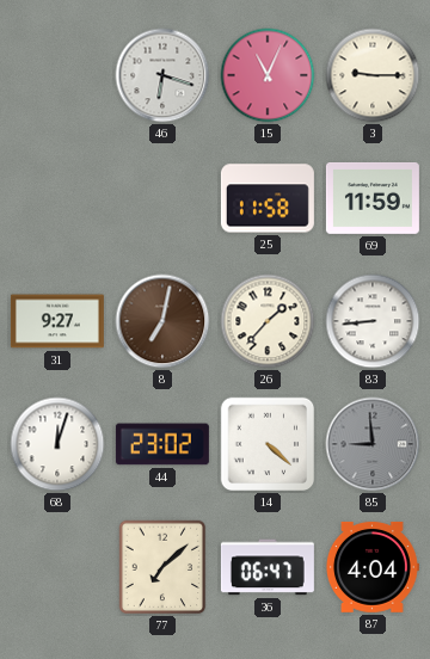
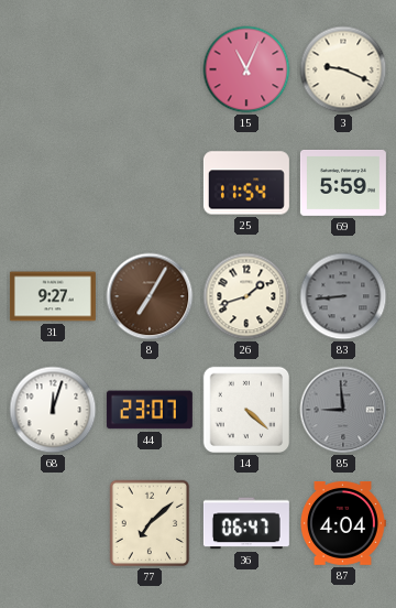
46: 6:18 -> none
3: 9:15 -> 9:19
25: 11:58 -> 11:54
69: 11:59 -> 5:59
8: 7:02 -> 7:05
26: 1:37 -> 1:42
83 dial: white -> grey
44: 23:02 -> 23:07
